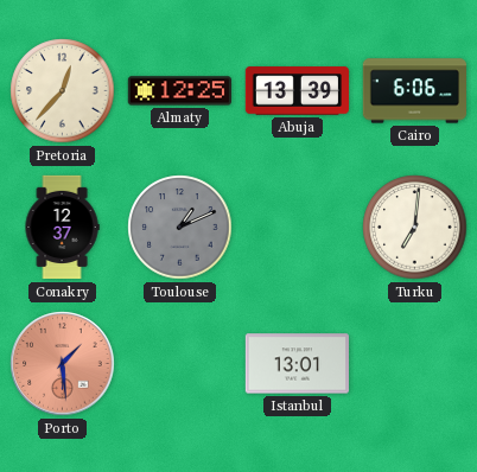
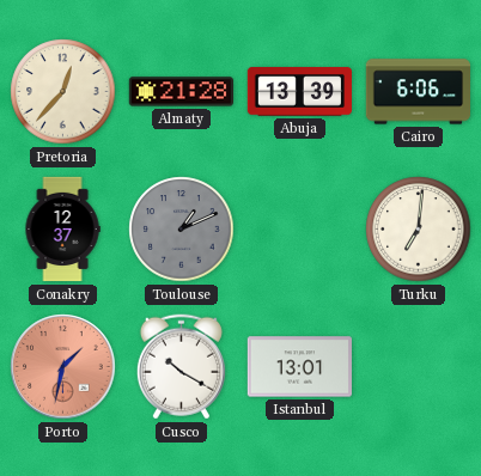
Almaty: 12:25 -> 21:28
Porto: 1:29 -> 1:32
Cusco: none -> 10:20
